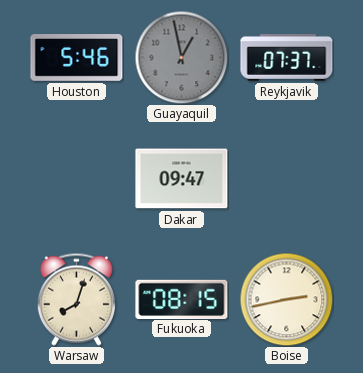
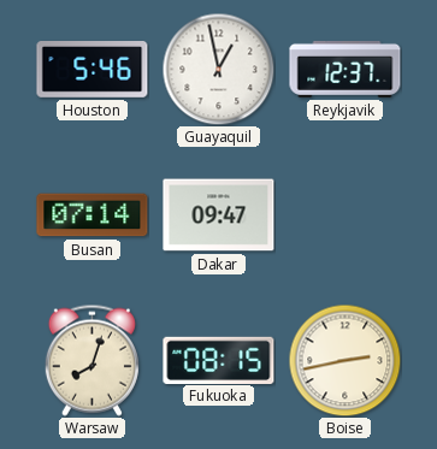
Guayaquil dial: grey -> white
Reykjavik: 07:37 -> 12:37
Busan: none -> 07:14
